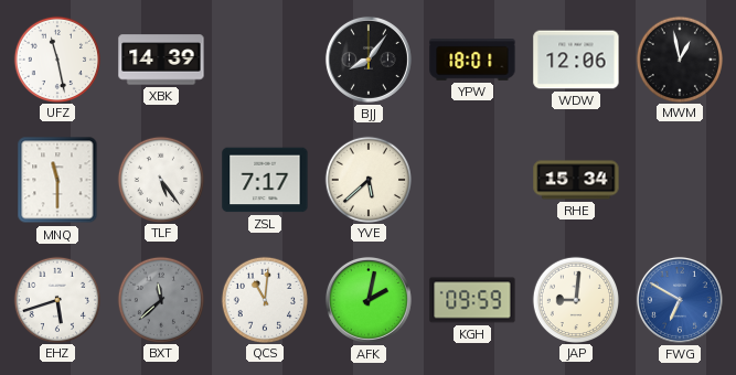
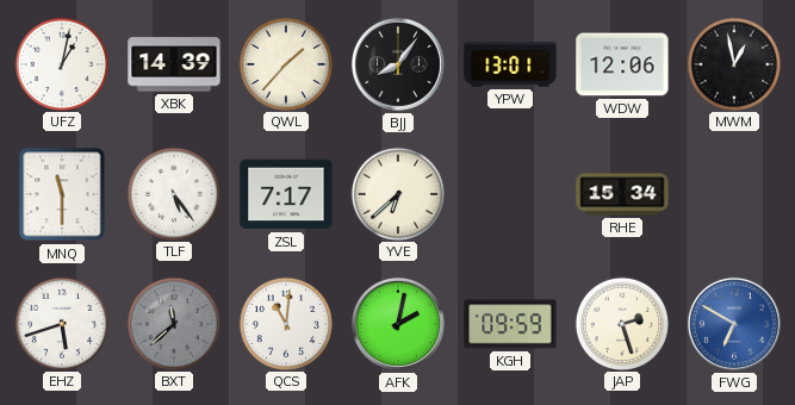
UFZ: 11:28 -> 1:02
QWL: none -> 1:37
YPW: 18:01 -> 13:01
YVE: 5:38 -> 6:38
JAP: 9:01 -> 2:27
